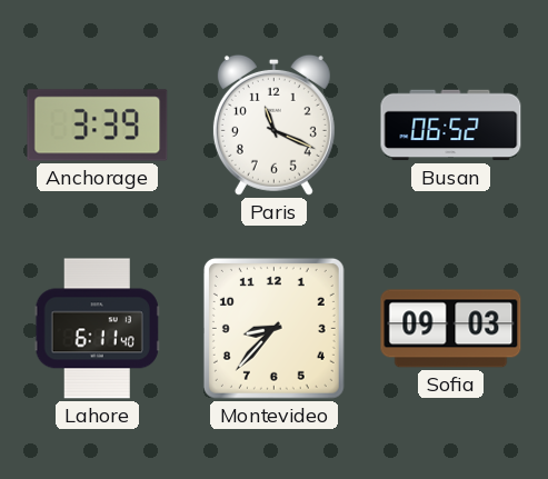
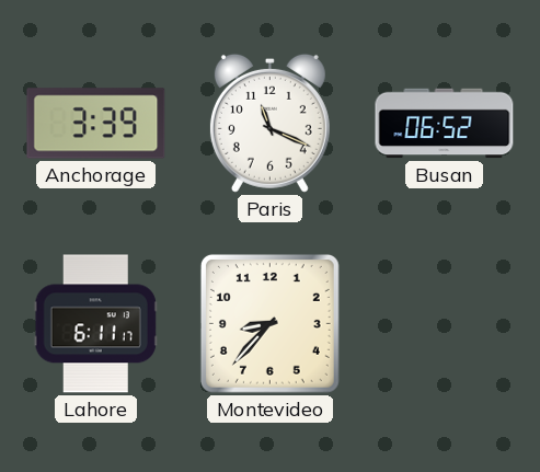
Lahore: 6:11:40 -> 6:11:17
Sofia: 09:03 -> none
